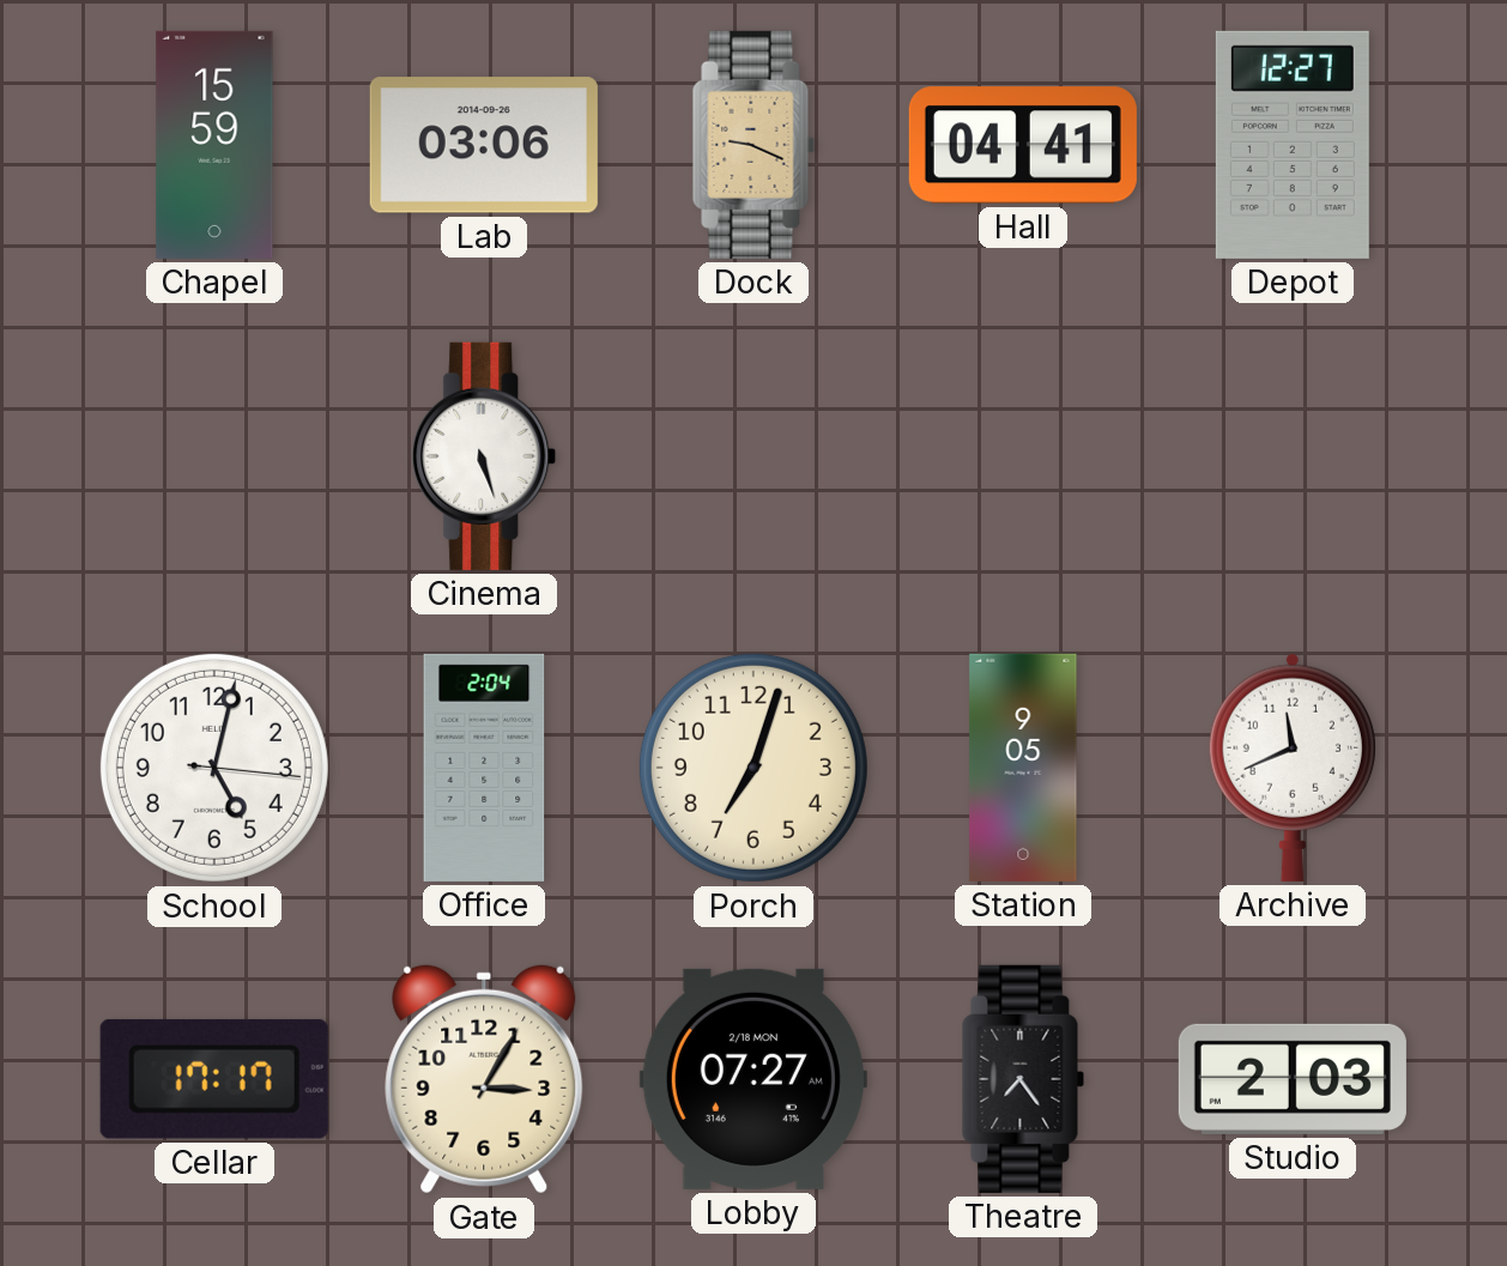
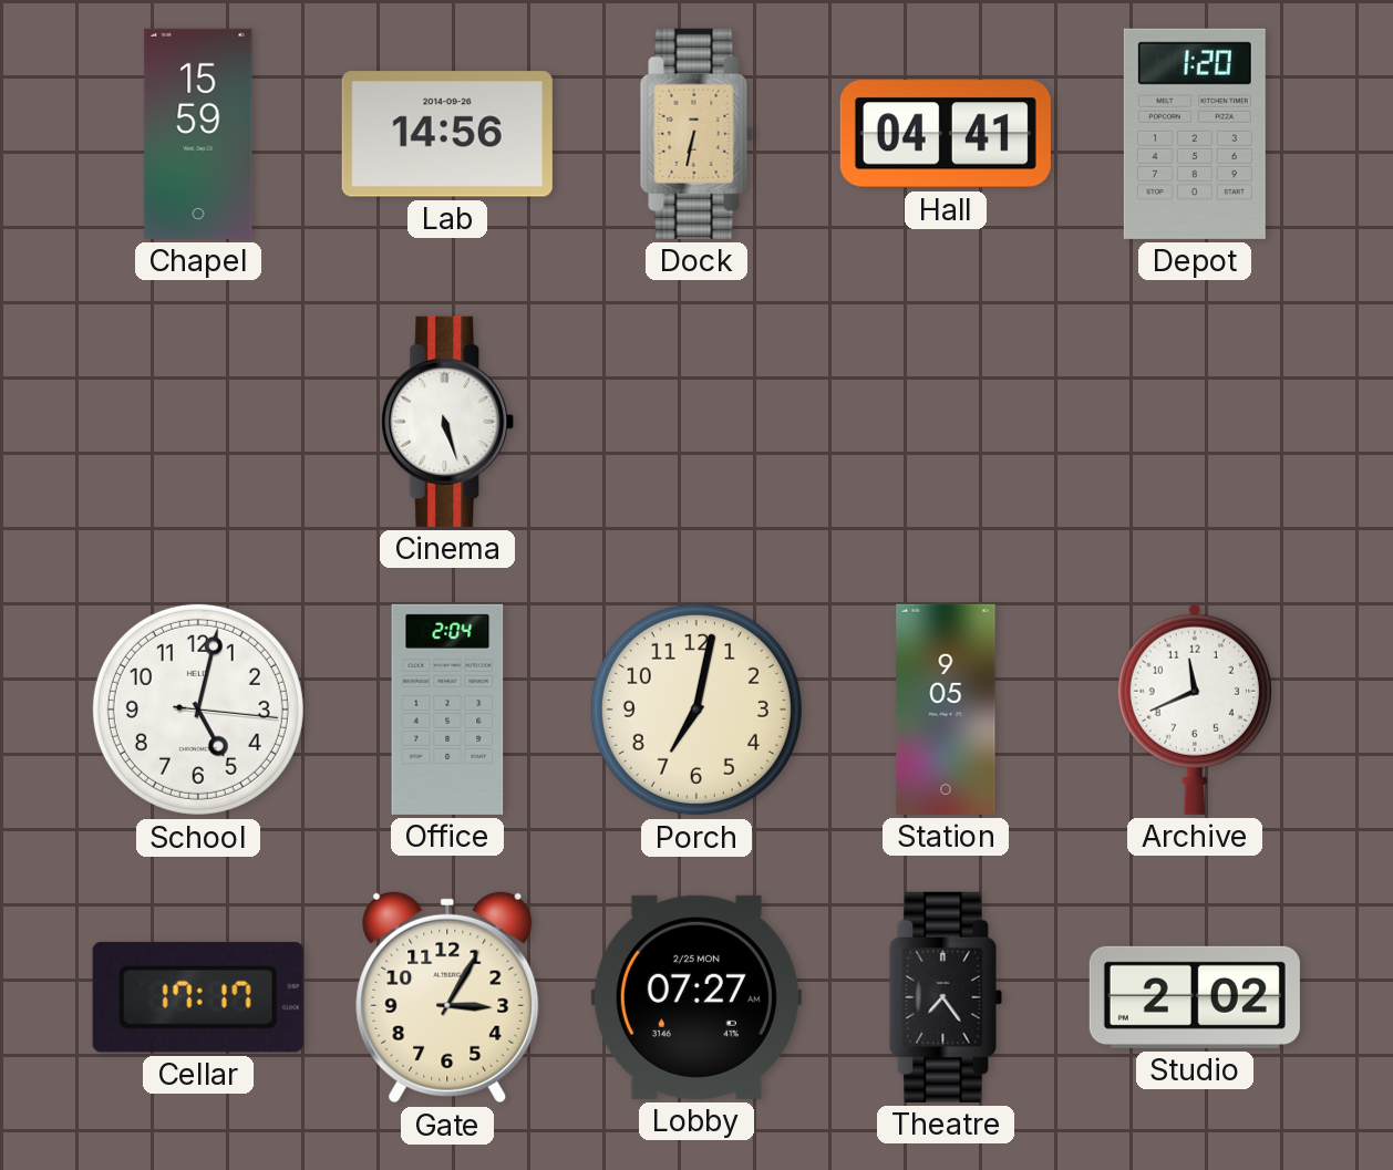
Lab: 03:06 -> 14:56
Dock: 9:19 -> 6:32
Depot: 12:27 -> 1:20
Porch: 7:03 -> 7:02
Lobby date: 2/18 MON -> 2/25 MON
Studio: 2:03 -> 2:02
